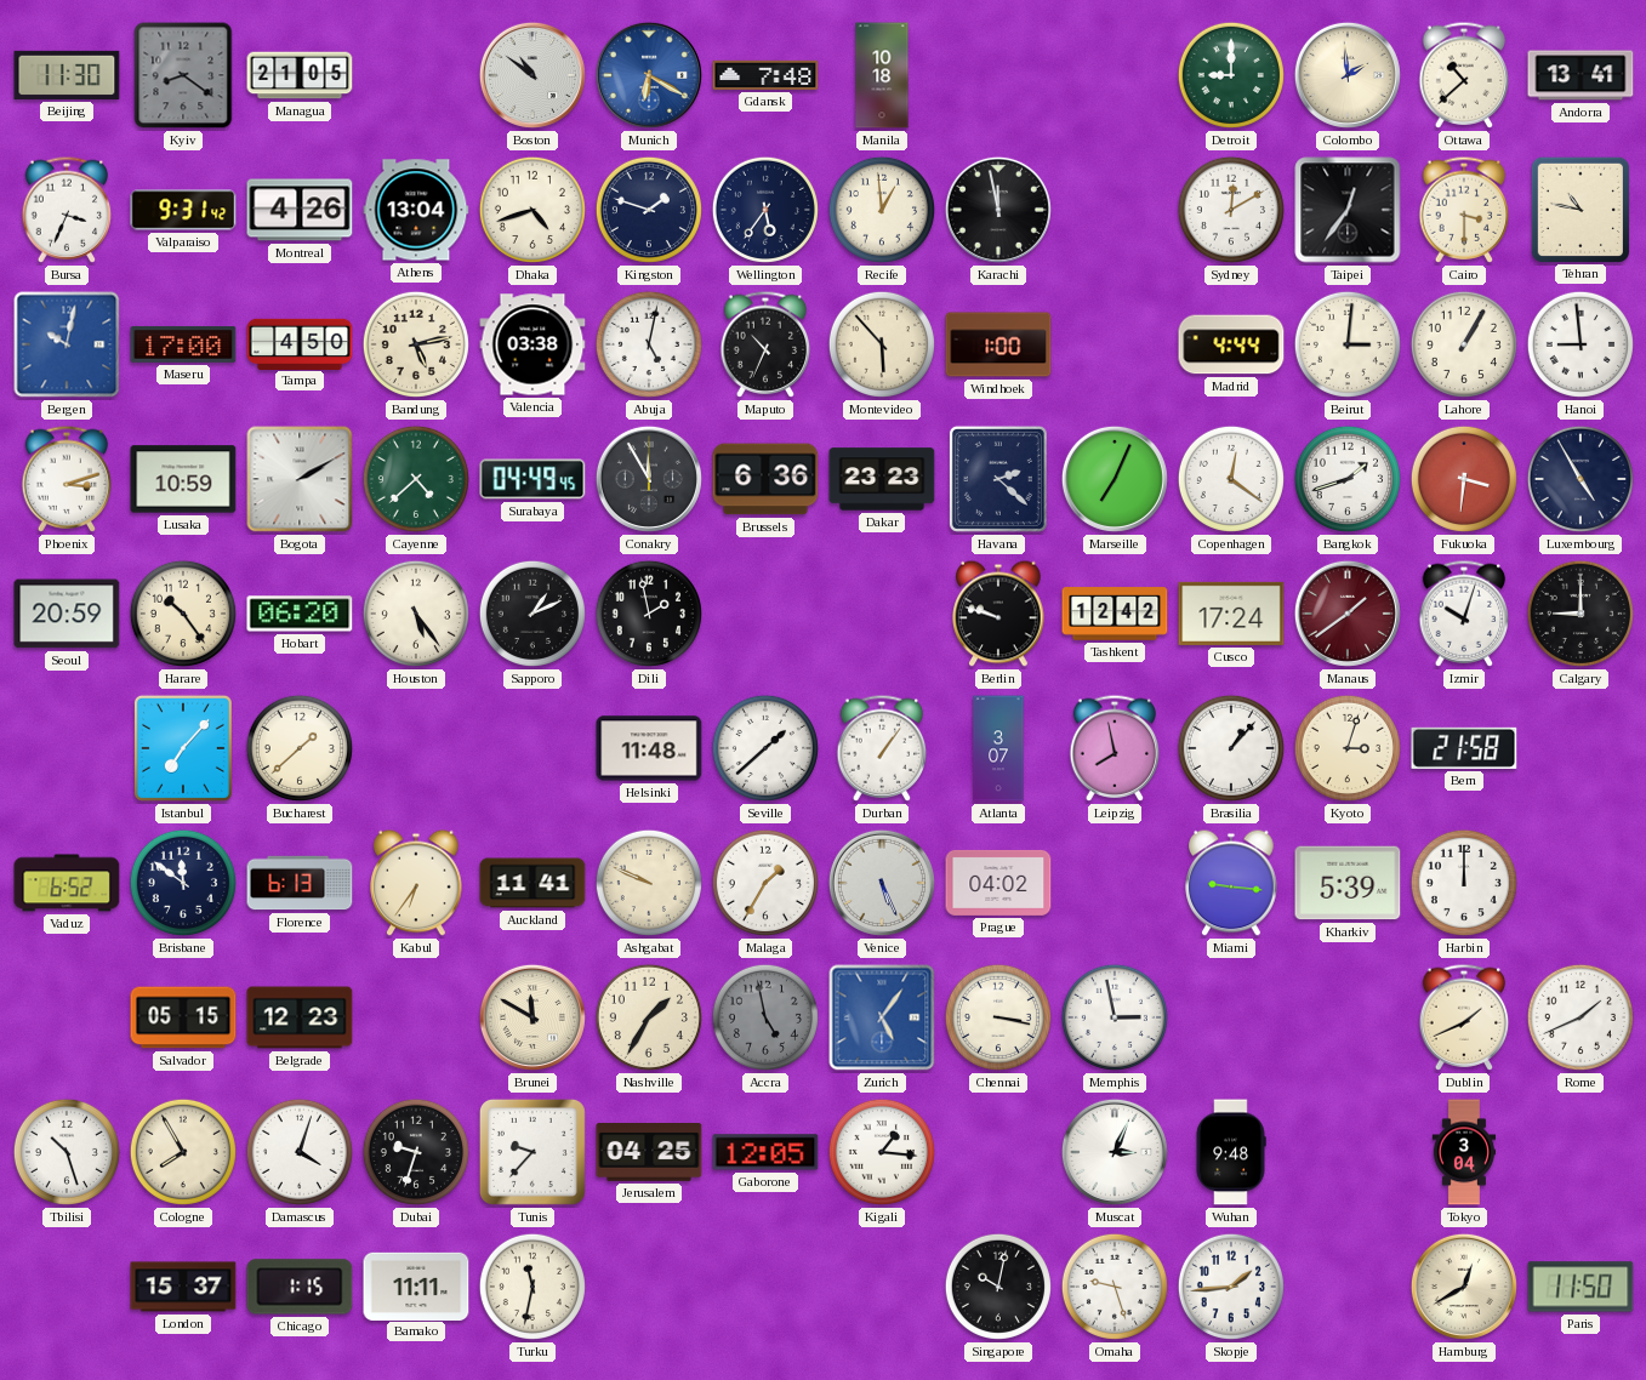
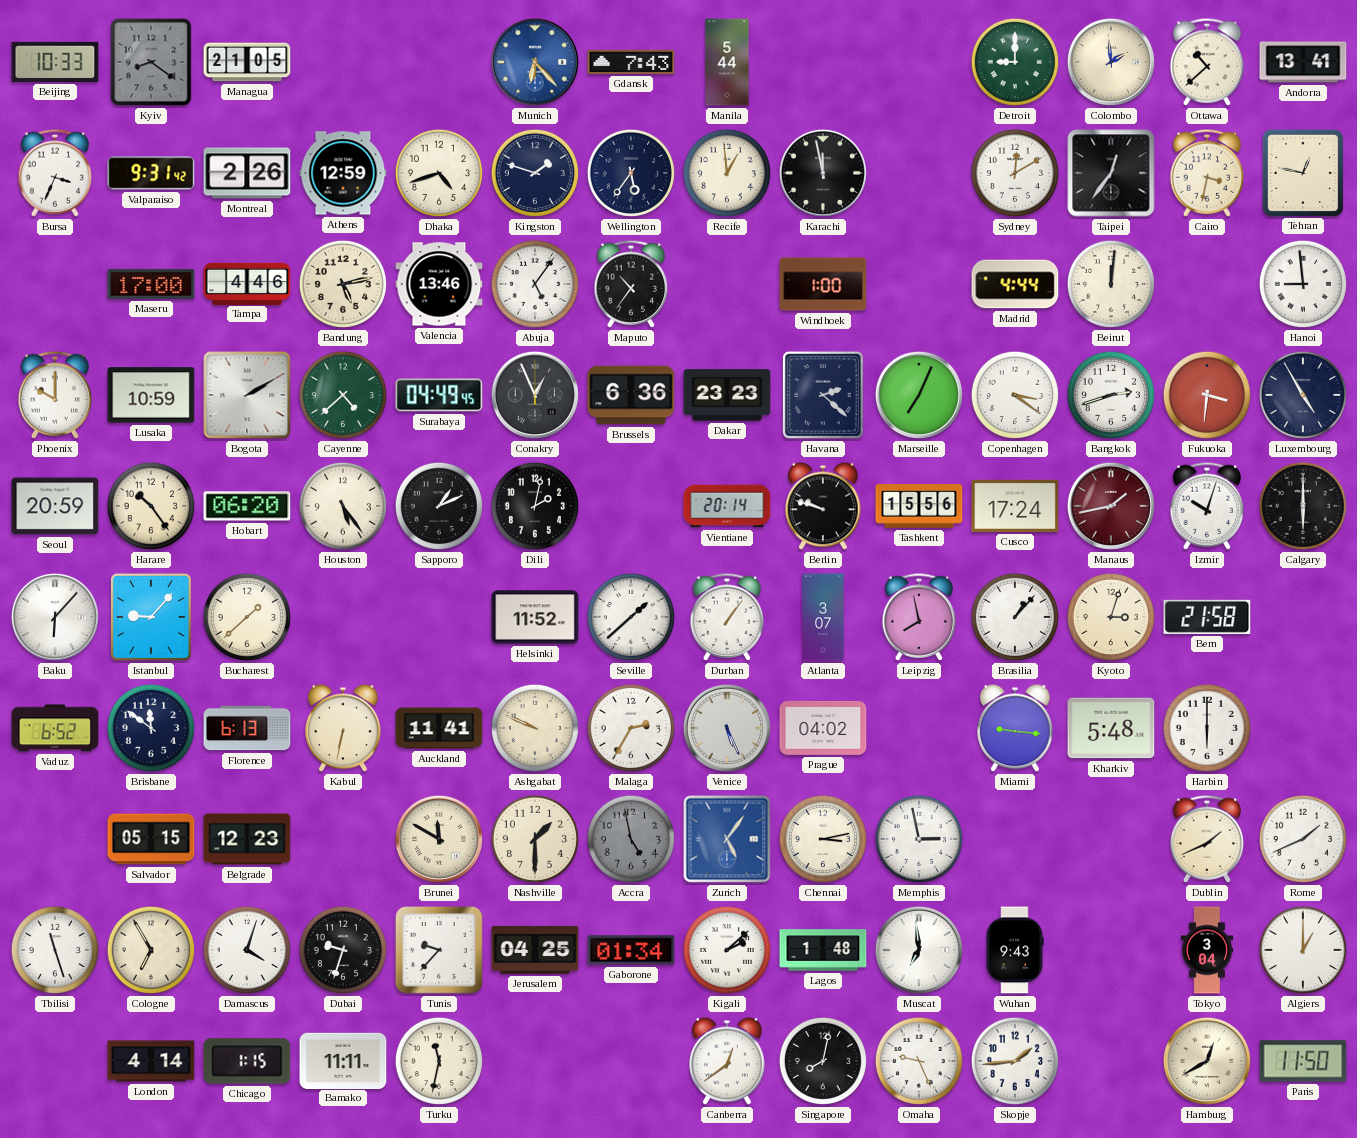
Beijing: 11:30 -> 10:33
Boston: 10:51 -> none
Munich: 6:20 -> 6:23
Gdansk: 7:48 -> 7:43
Manila: 10:18 -> 5:44
Montreal: 4:26 -> 2:26
Athens: 13:04 -> 12:59
Cairo: 3:30 -> 3:32
Tehran: 10:47 -> 12:47
Bergen: 10:02 -> none
Tampa: 4:50 -> 4:46
Valencia: 03:38 -> 13:46
Abuja: 5:02 -> 5:06
Maputo: 10:34 -> 10:36
Montevideo: 5:53 -> none
Beirut: 3:01 -> 12:01
Lahore: 1:05 -> none
Phoenix: 3:12 -> 10:00
Conakry: 11:55 -> 12:56
Copenhagen: 12:21 -> 3:21
Bangkok: 1:42 -> 2:42
Dili: 1:58 -> 2:02
Vientiane: none -> 20:14
Tashkent: 12:42 -> 15:56
Manaus: 1:39 -> 1:43
Calgary: 9:00 -> 6:00
Baku: none -> 6:07
Istanbul: 7:07 -> 9:07
Helsinki: 11:48 -> 11:52
Kabul: 6:36 -> 6:32
Malaga: 1:35 -> 2:35
Kharkiv: 5:39 -> 5:48
Harbin: 12:00 -> 6:00
Nashville: 1:35 -> 1:30
Chennai: 3:17 -> 3:13
Tbilisi: 10:27 -> 11:27
Cologne: 7:55 -> 6:55
Gaborone: 12:05 -> 01:34
Kigali: 1:16 -> 2:08
Lagos: none -> 1:48
Muscat: 3:04 -> 6:59
Wuhan: 9:48 -> 9:43
Algiers: none -> 1:00
London: 15:37 -> 4:14
Canberra: none -> 12:39
Singapore: 10:02 -> 8:02
Omaha: 9:27 -> 9:26
